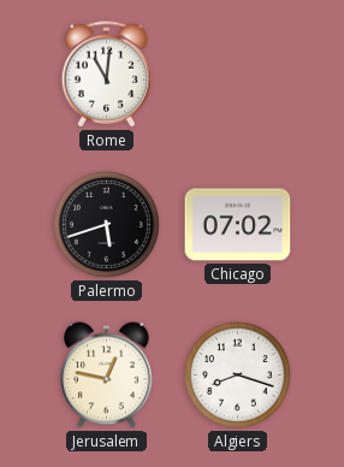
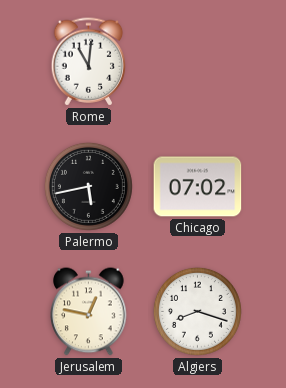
Palermo: 5:42 -> 5:43
